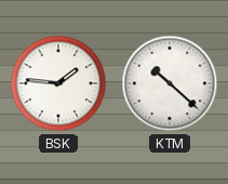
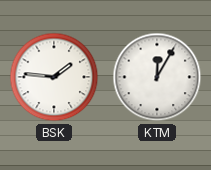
KTM: 10:22 -> 12:05
